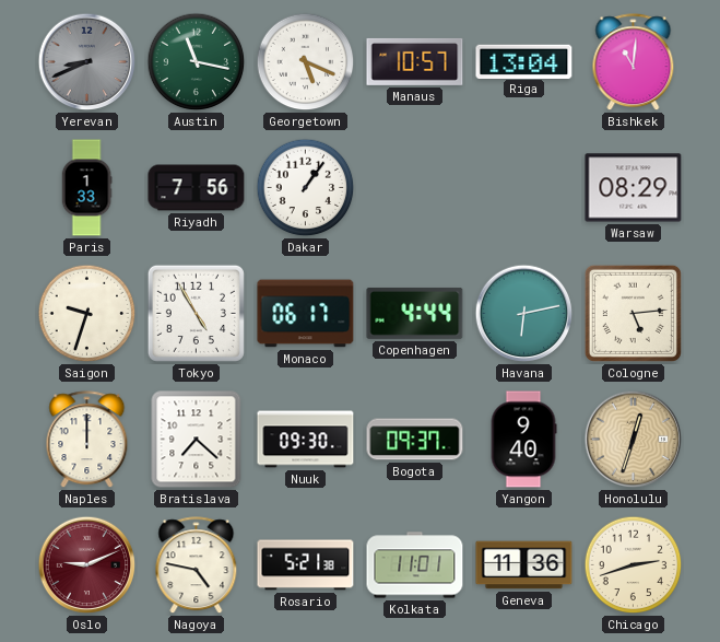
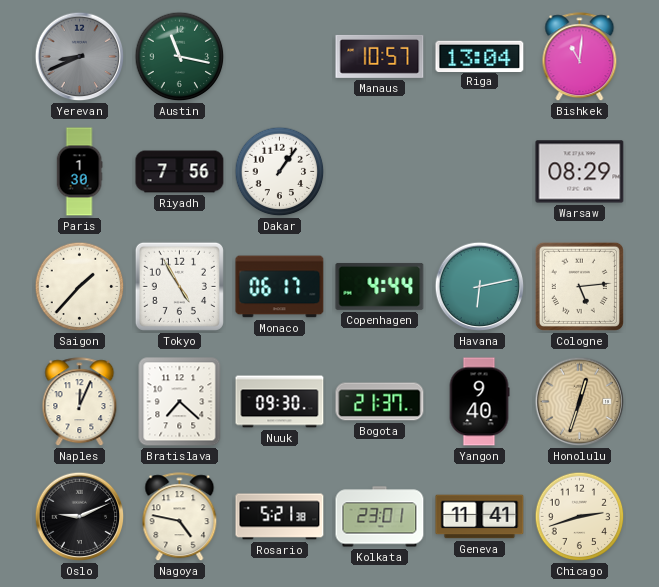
Georgetown: 5:19 -> none
Paris: 1:33 -> 1:30
Saigon: 9:33 -> 1:37
Naples: 12:00 -> 12:04
Bogota: 09:37 -> 21:37
Oslo dial: burgundy -> black
Kolkata: 11:01 -> 23:01
Geneva: 11:36 -> 11:41
